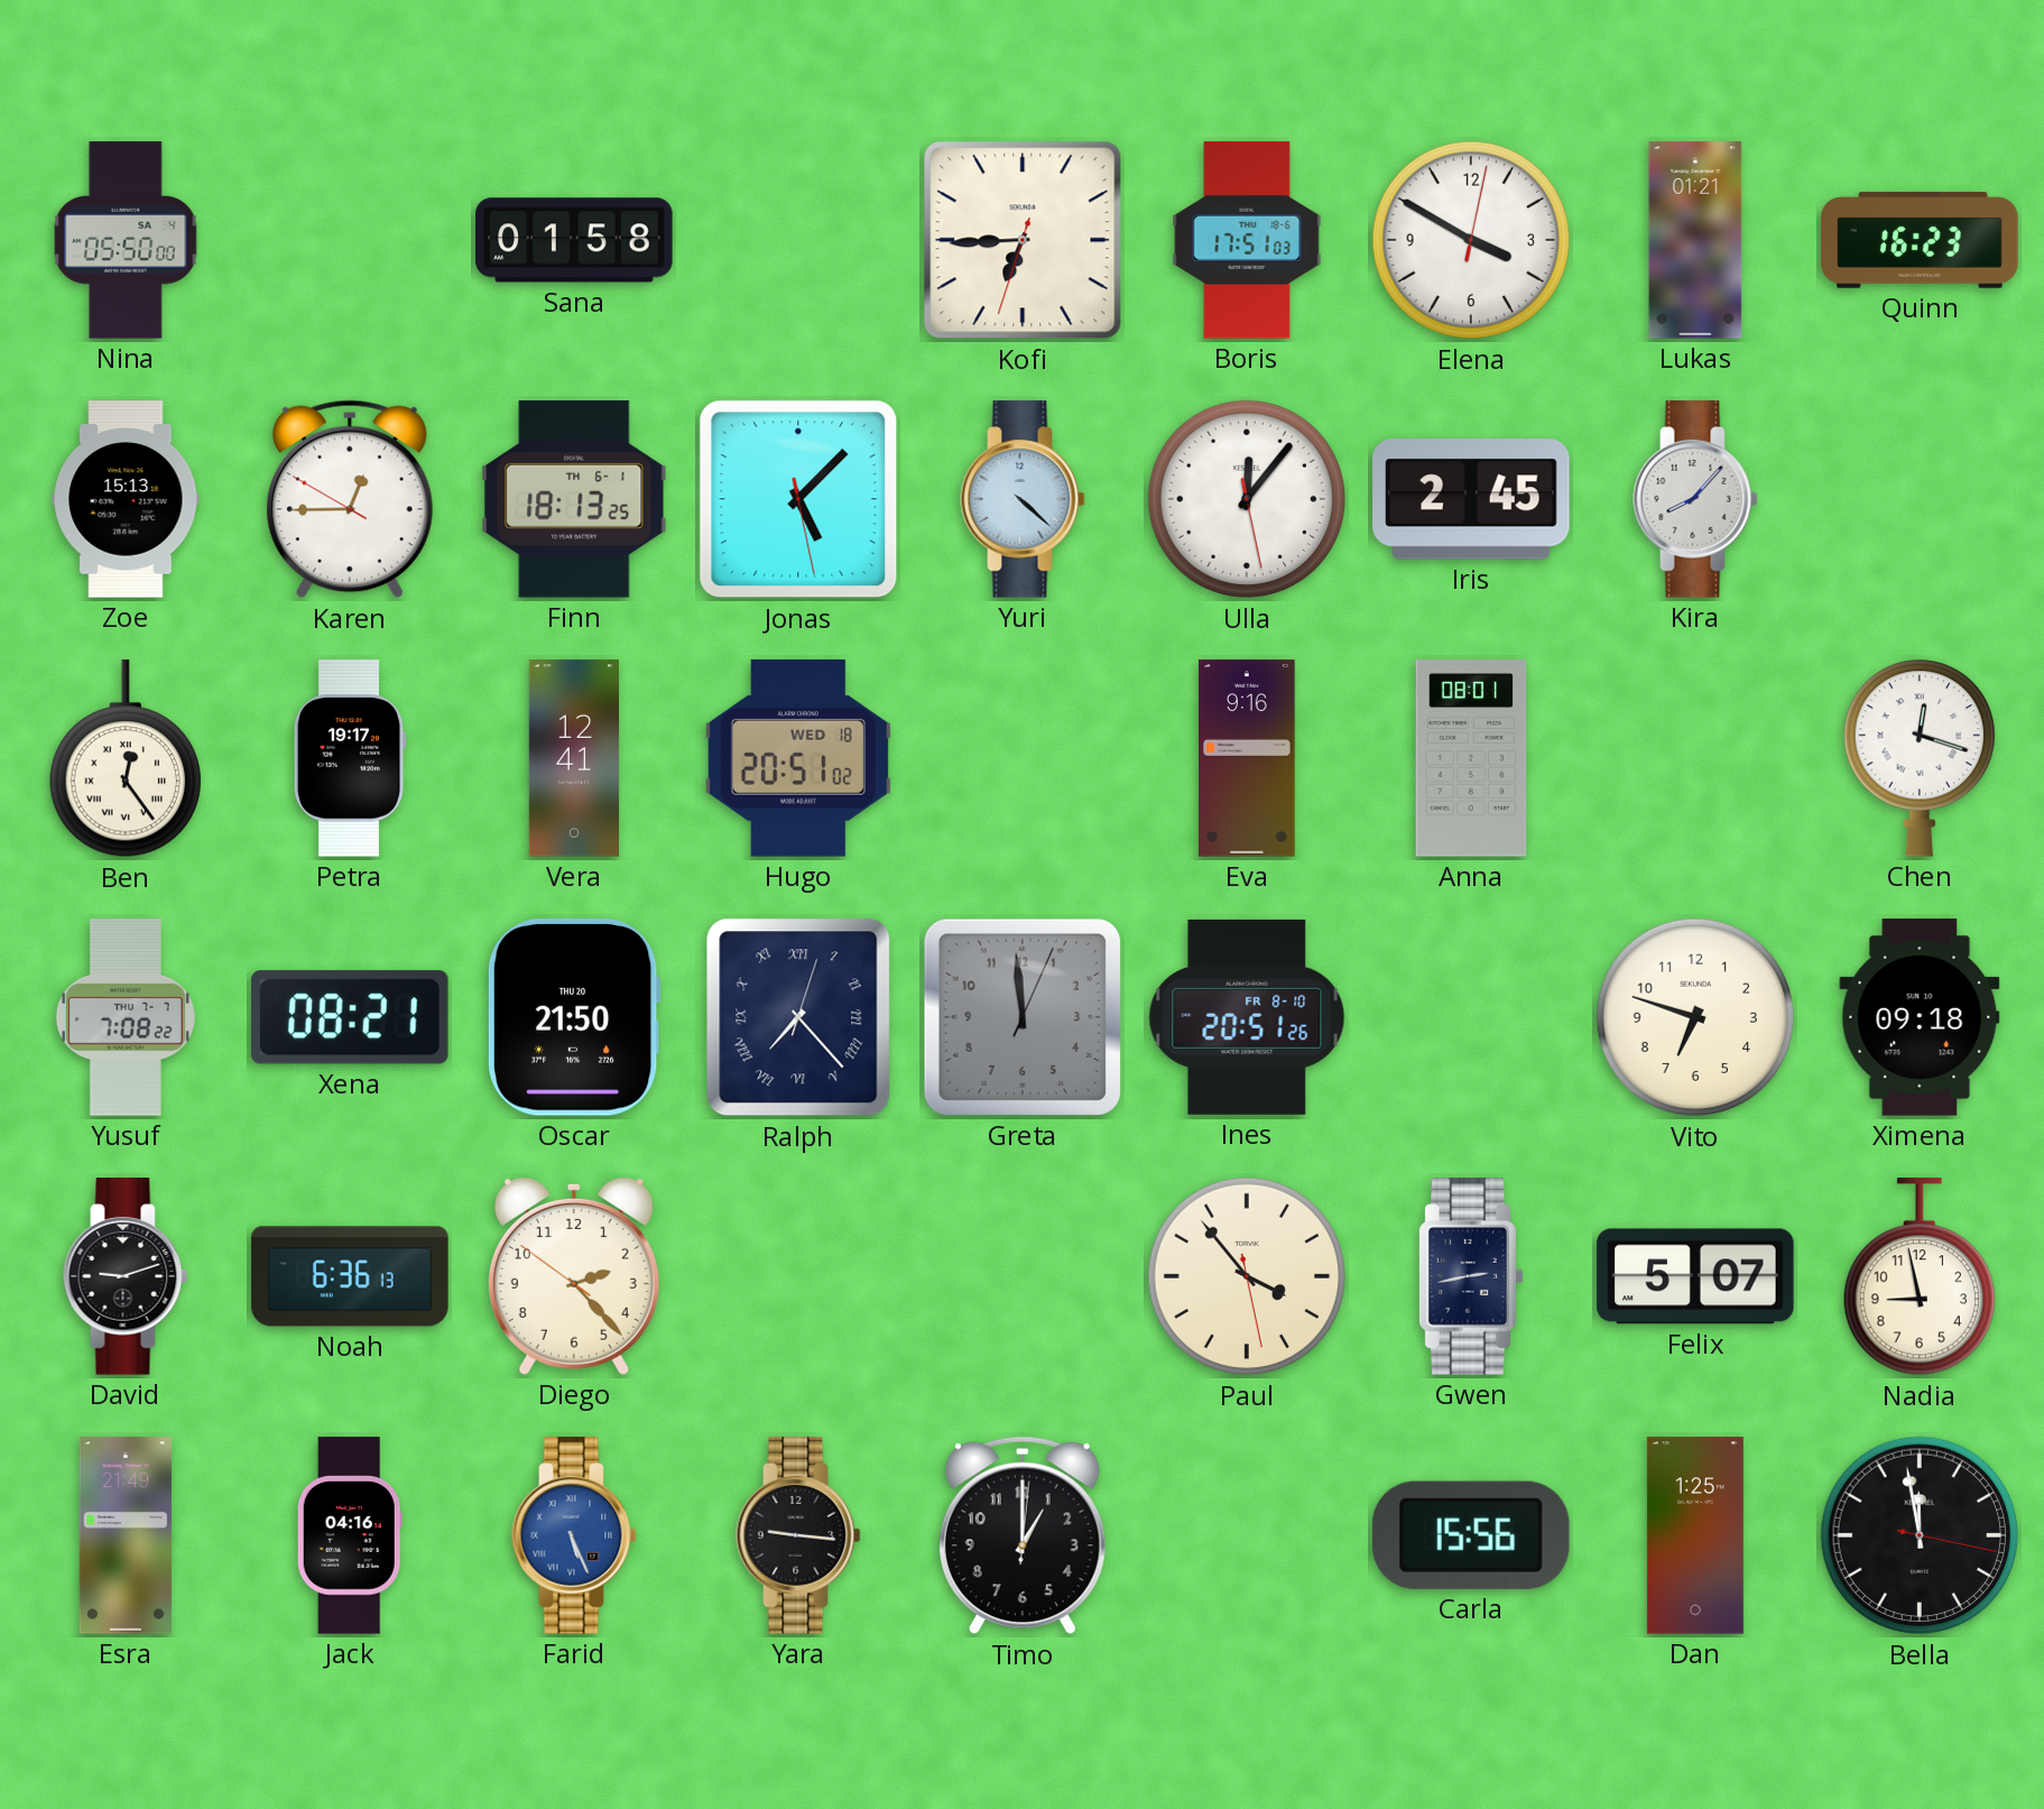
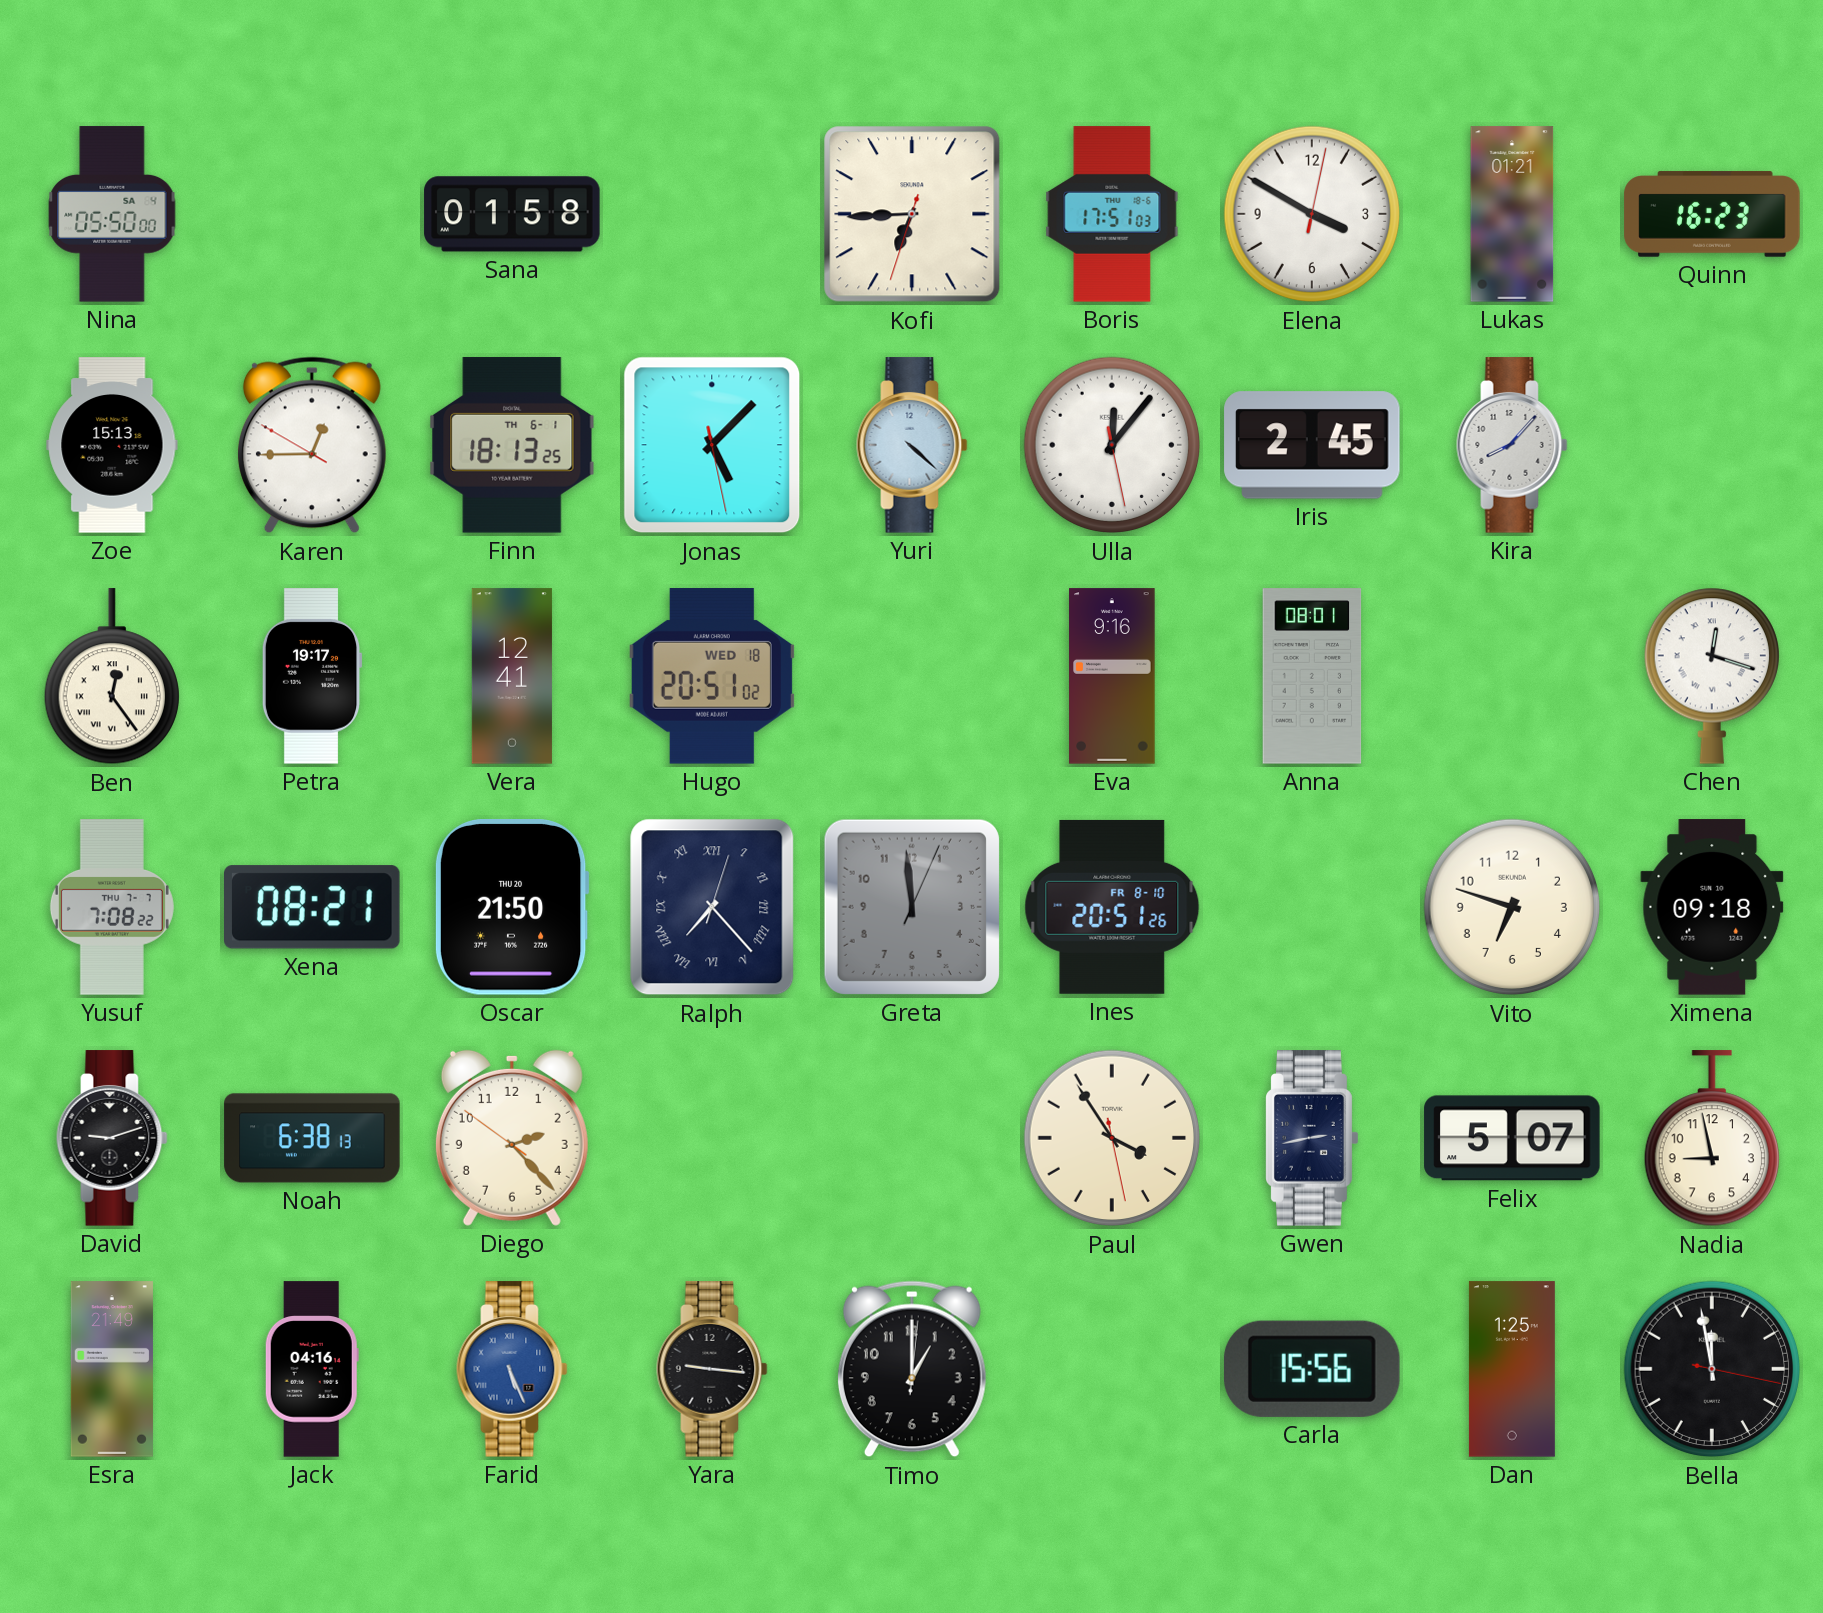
Noah: 6:36 -> 6:38
Paul: 3:53 -> 3:54
